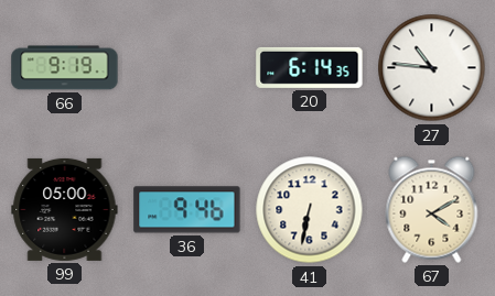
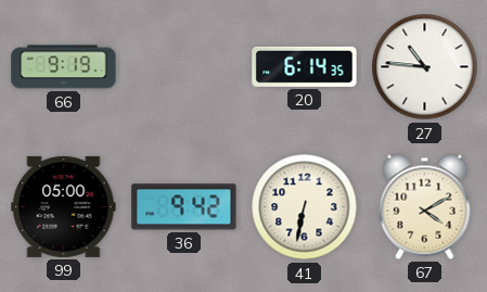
36: 9:46 -> 9:42
